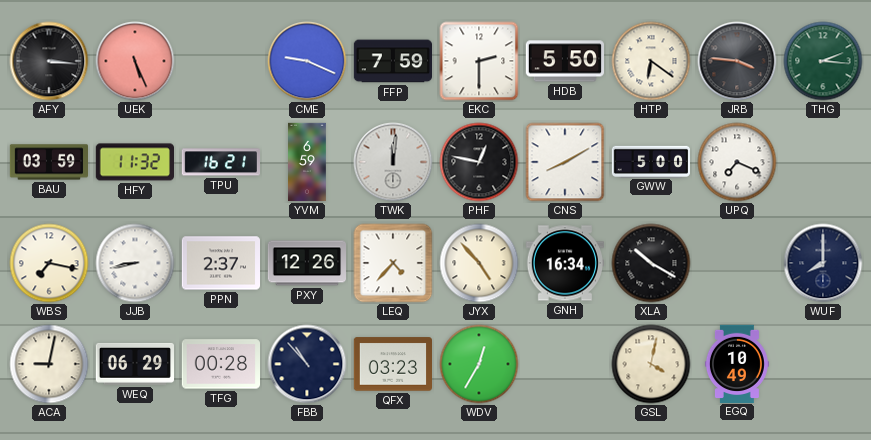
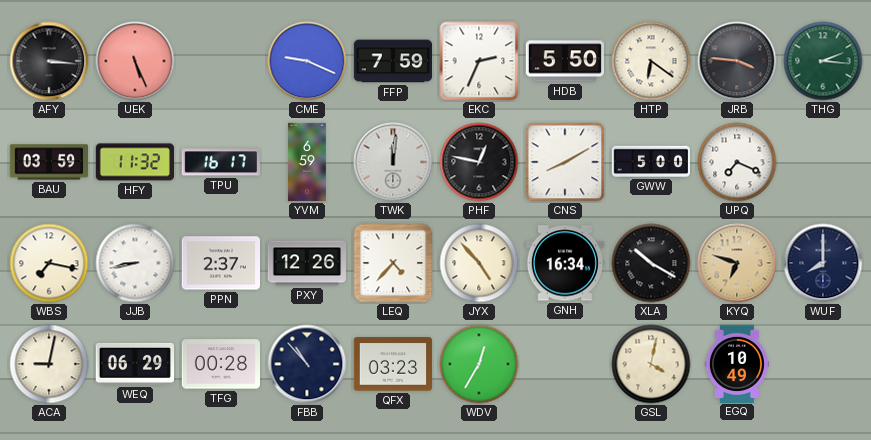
EKC: 2:30 -> 2:34
TPU: 16:21 -> 16:17
KYQ: none -> 6:48
